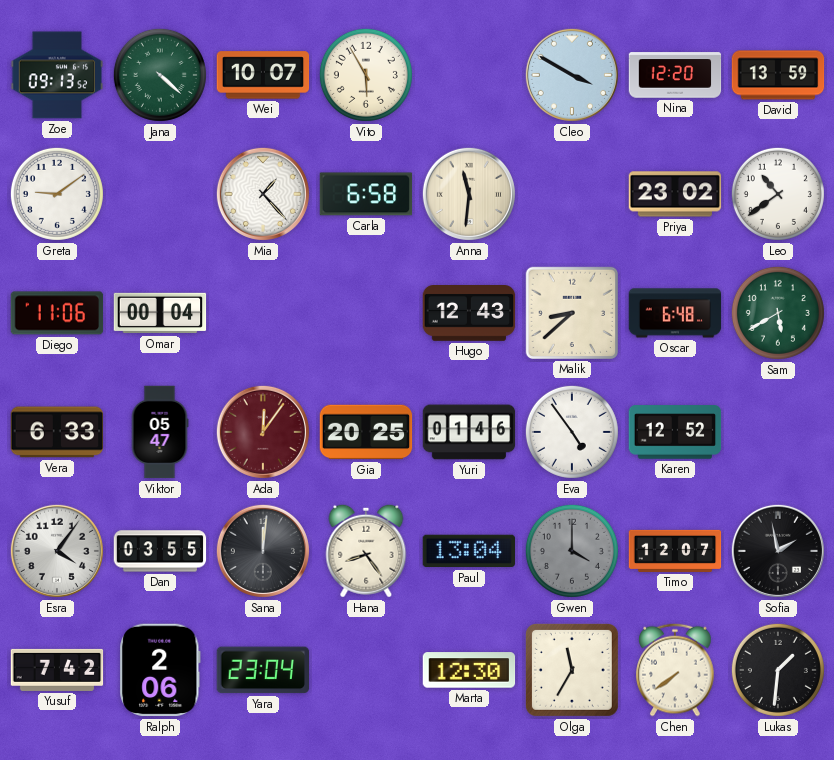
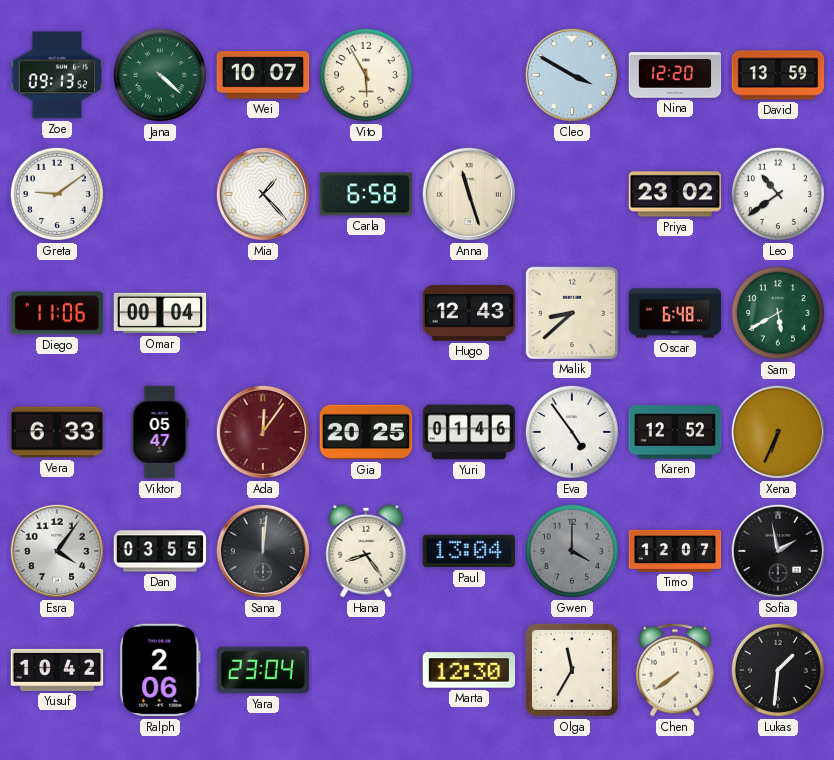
Anna: 11:31 -> 11:27
Xena: none -> 6:34
Yusuf: 7:42 -> 10:42
